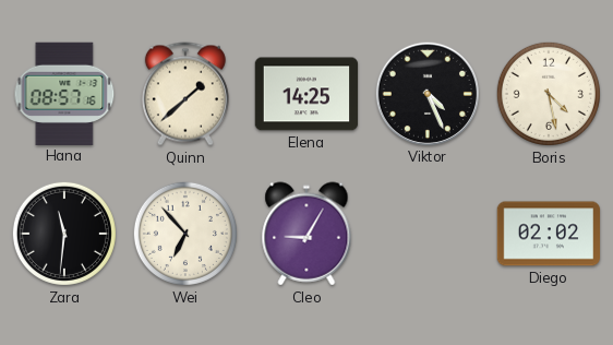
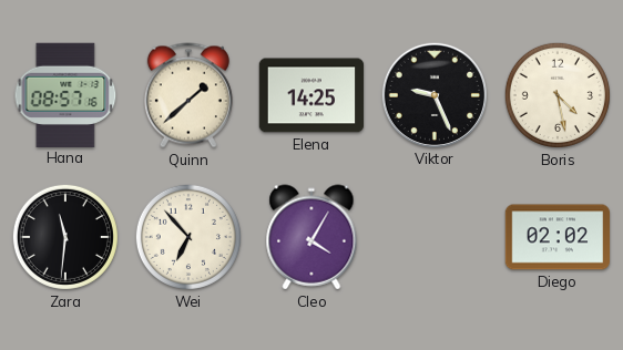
Viktor: 4:26 -> 9:26
Cleo: 9:05 -> 4:05
